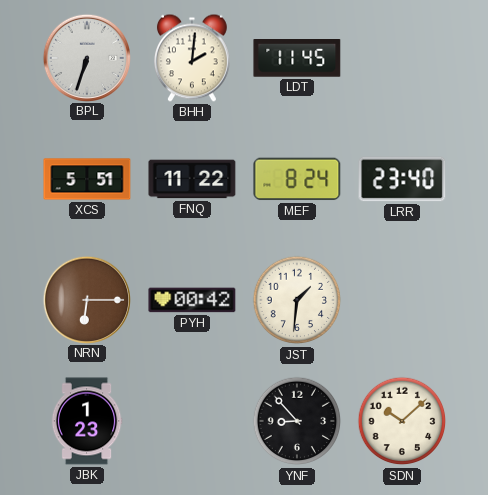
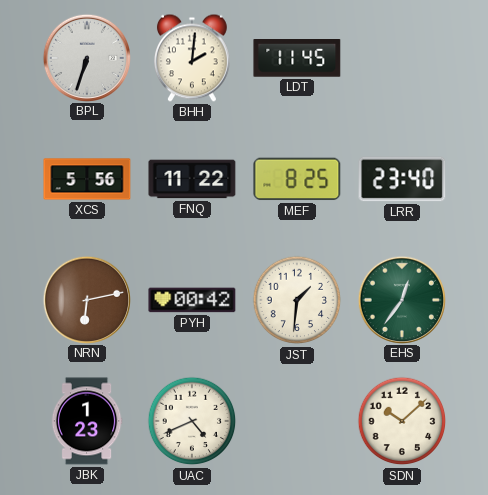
XCS: 5:51 -> 5:56
MEF: 8:24 -> 8:25
NRN: 6:15 -> 6:13
EHS: none -> 12:36
UAC: none -> 4:41
YNF: 8:53 -> none
